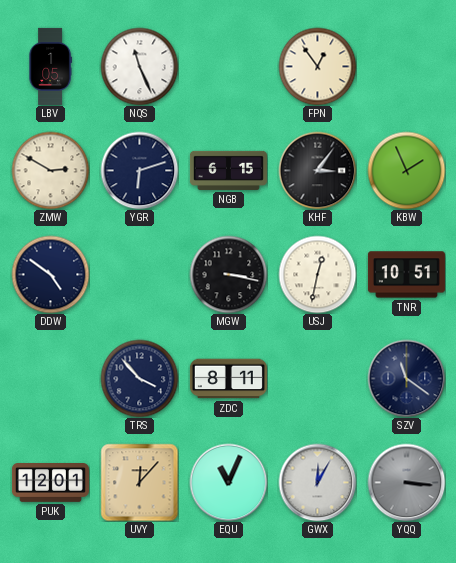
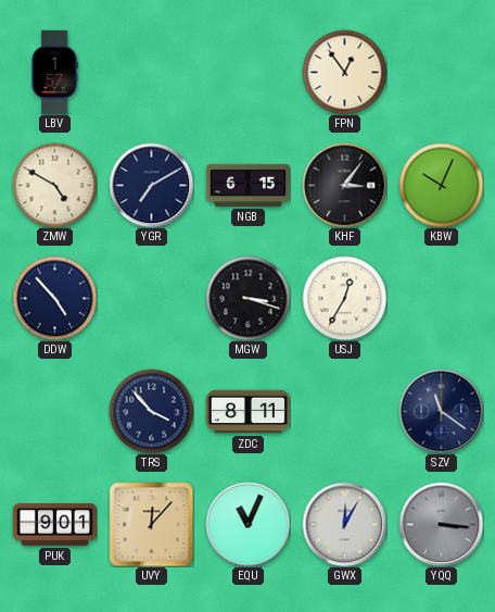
LBV: 1:05 -> 1:57
NQS: 11:26 -> none
ZMW: 2:50 -> 4:50
YGR: 6:12 -> 7:10
KBW: 1:56 -> 10:04
DDW: 4:51 -> 4:53
MGW: 3:17 -> 3:18
USJ: 12:32 -> 12:35
TNR: 10:51 -> none
PUK: 12:01 -> 9:01
